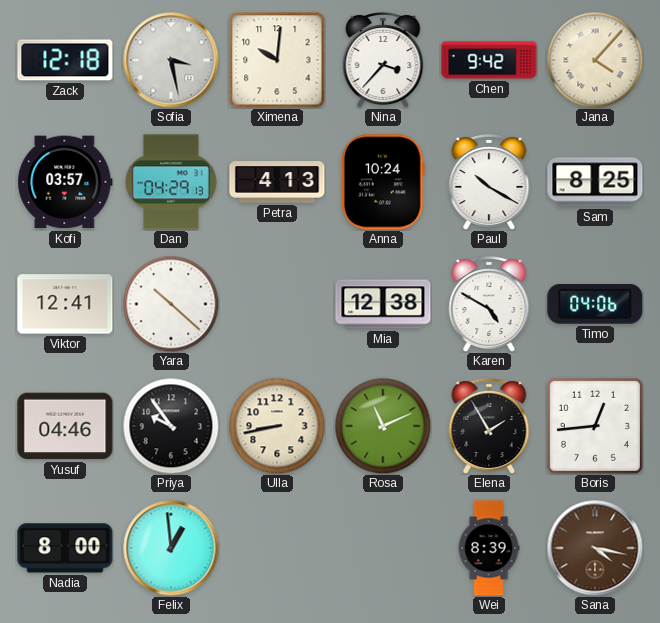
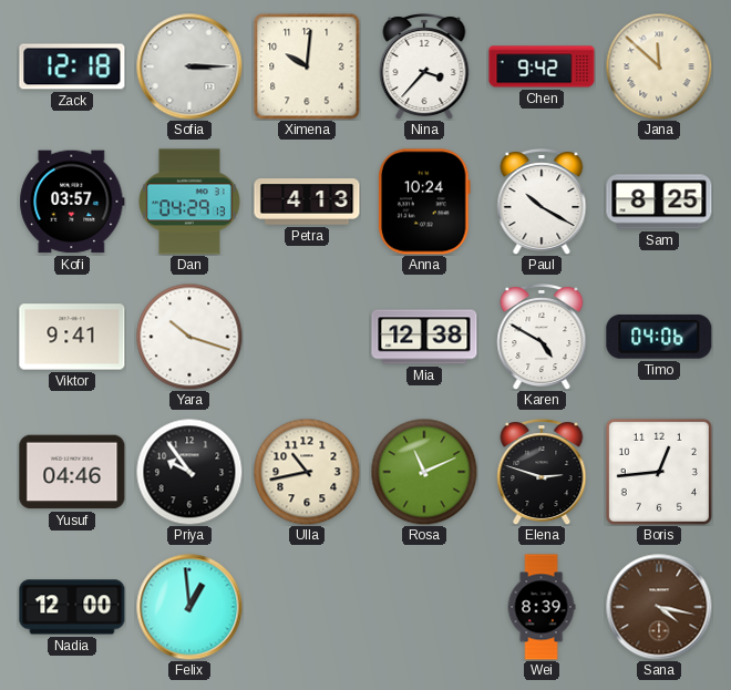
Sofia: 3:28 -> 3:15
Jana: 4:07 -> 11:52
Viktor: 12:41 -> 9:41
Yara: 10:22 -> 10:18
Ulla: 8:43 -> 10:43
Elena: 1:55 -> 2:48
Nadia: 8:00 -> 12:00
